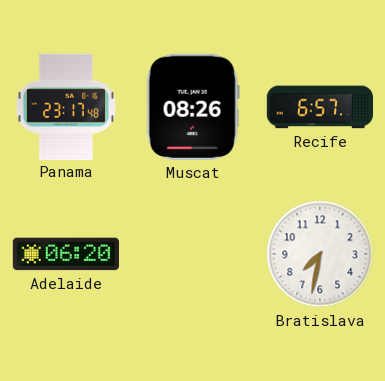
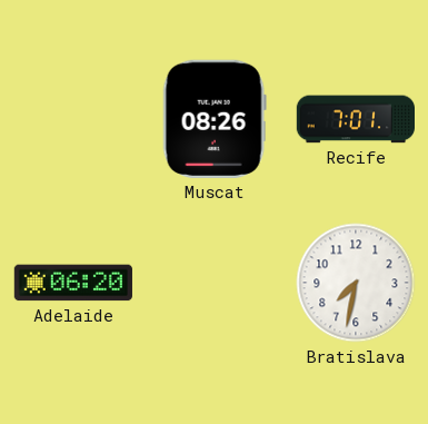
Panama: 23:17 -> none
Recife: 6:57 -> 7:01
